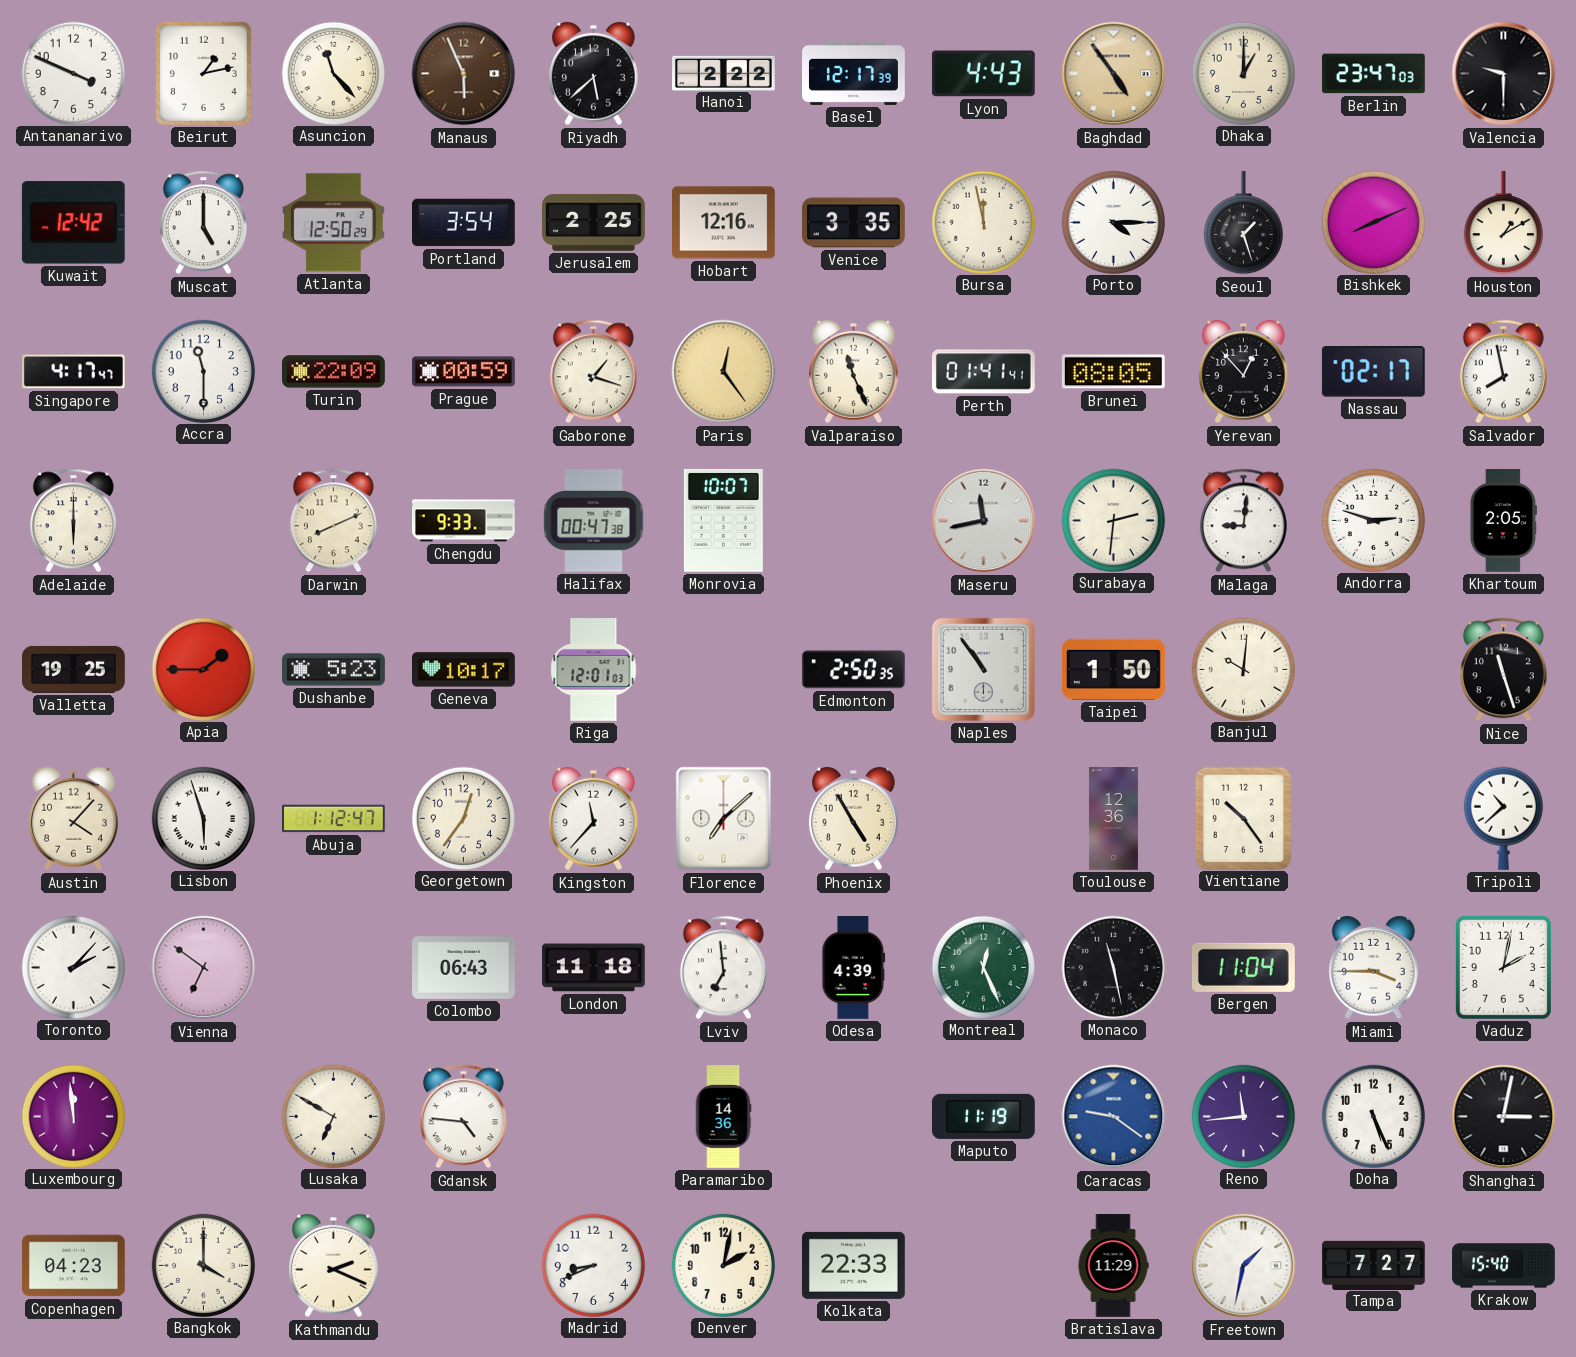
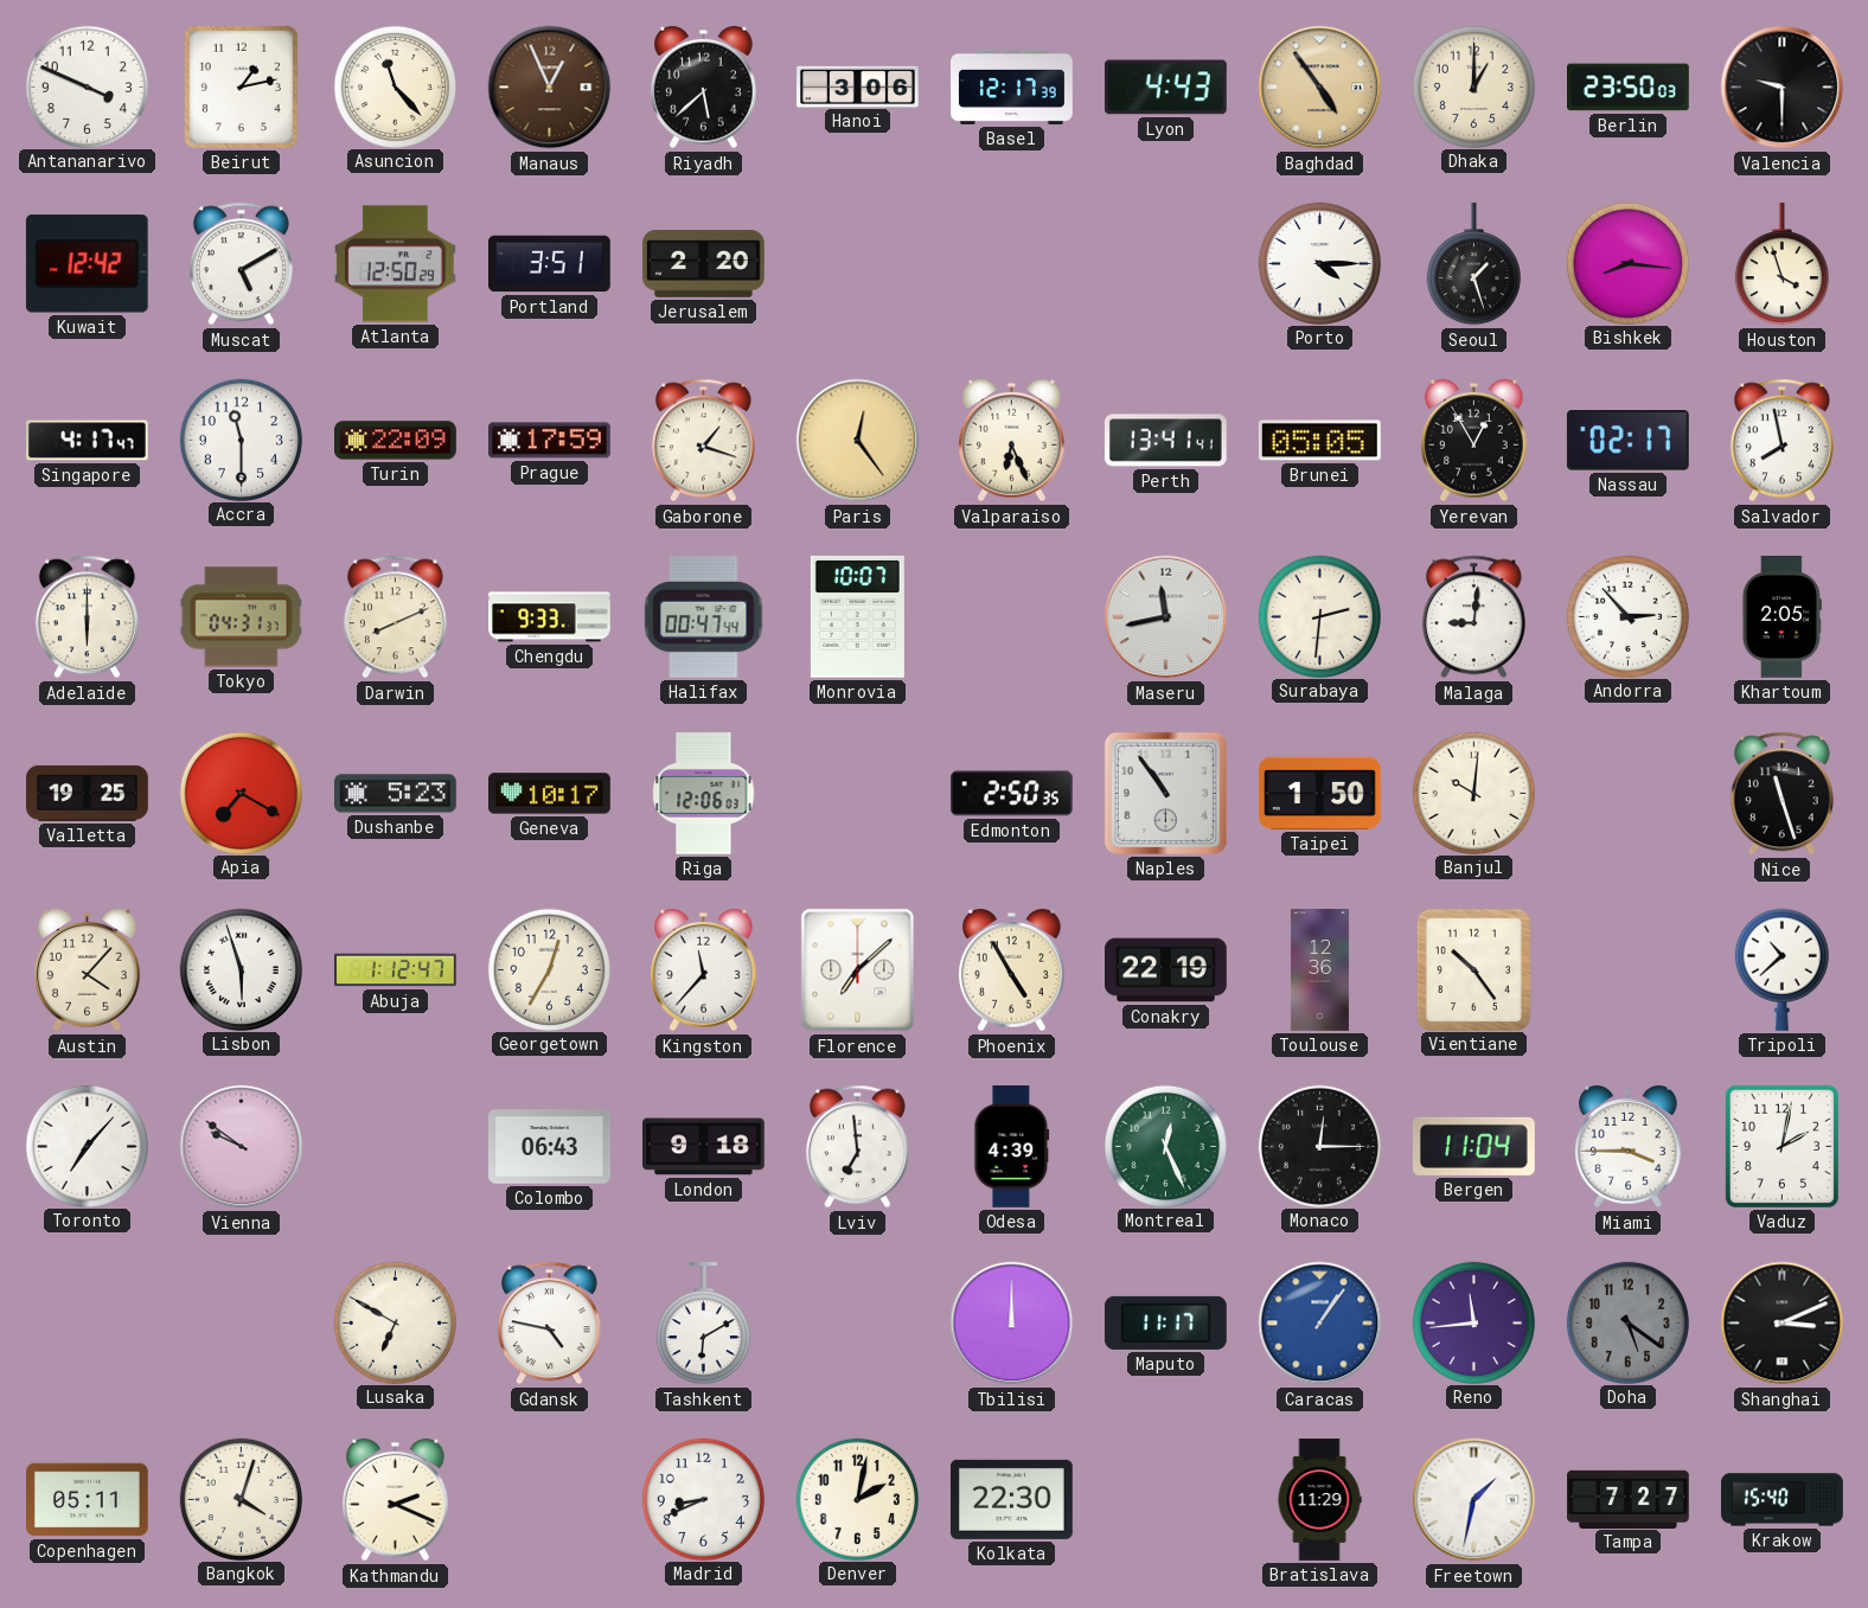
Manaus: 5:56 -> 12:56
Hanoi: 2:22 -> 3:06
Berlin: 23:47 -> 23:50
Muscat: 5:00 -> 5:10
Portland: 3:54 -> 3:51
Jerusalem: 2:25 -> 2:20
Hobart: 12:16 -> none
Venice: 3:35 -> none
Bursa: 11:58 -> none
Bishkek: 8:11 -> 8:16
Houston: 1:10 -> 3:57
Prague: 00:59 -> 17:59
Valparaiso: 11:26 -> 6:26
Perth: 01:41 -> 13:41
Brunei: 08:05 -> 05:05
Yerevan: 12:53 -> 12:55
Tokyo: none -> 04:31
Halifax: 00:47:38 -> 00:47:44
Andorra: 2:48 -> 2:53
Apia: 1:45 -> 7:20
Riga: 12:01 -> 12:06
Georgetown: 12:36 -> 12:35
Conakry: none -> 22:19
Toronto: 2:07 -> 7:07
Vienna: 6:51 -> 9:51
London: 11:18 -> 9:18
Monaco: 11:28 -> 12:15
Luxembourg: 11:59 -> none
Gdansk: 4:46 -> 4:47
Tashkent: none -> 6:10
Paramaribo: 14:36 -> none
Tbilisi: none -> 12:00
Maputo: 11:19 -> 11:17
Caracas: 9:21 -> 1:06
Doha: 5:26 -> 5:21
Doha dial: white -> grey
Shanghai: 3:02 -> 3:11
Copenhagen: 04:23 -> 05:11
Bangkok: 4:00 -> 4:03
Kolkata: 22:33 -> 22:30
